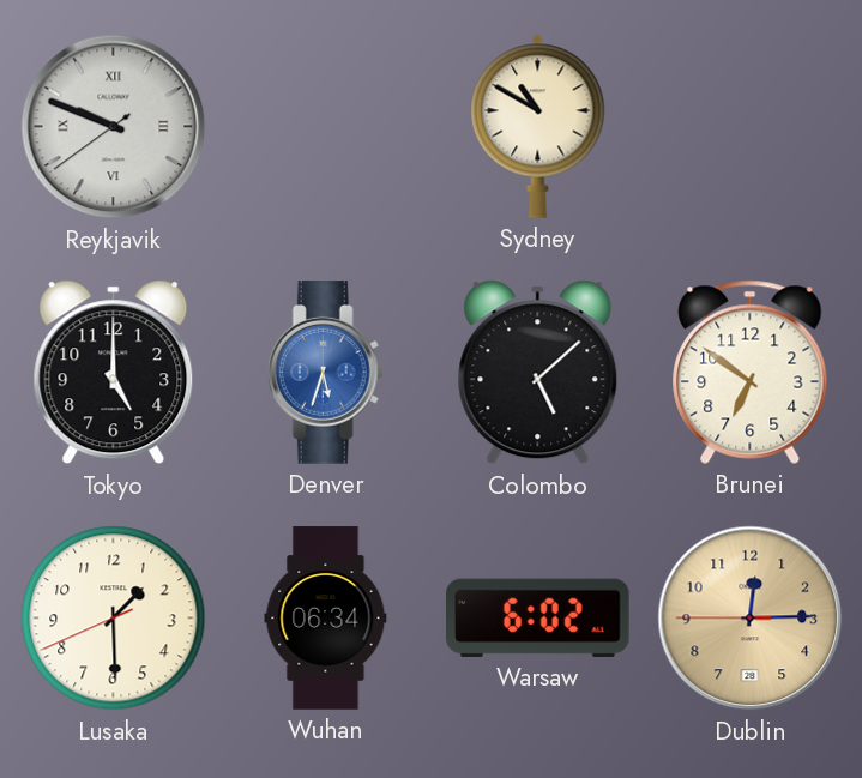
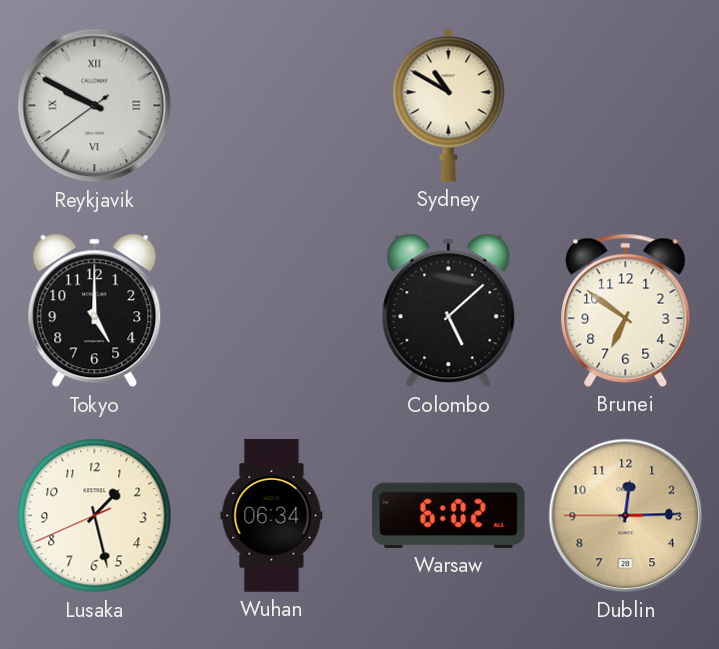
Reykjavik: 9:48 -> 9:49
Denver: 5:33 -> none
Lusaka: 1:29 -> 1:27
